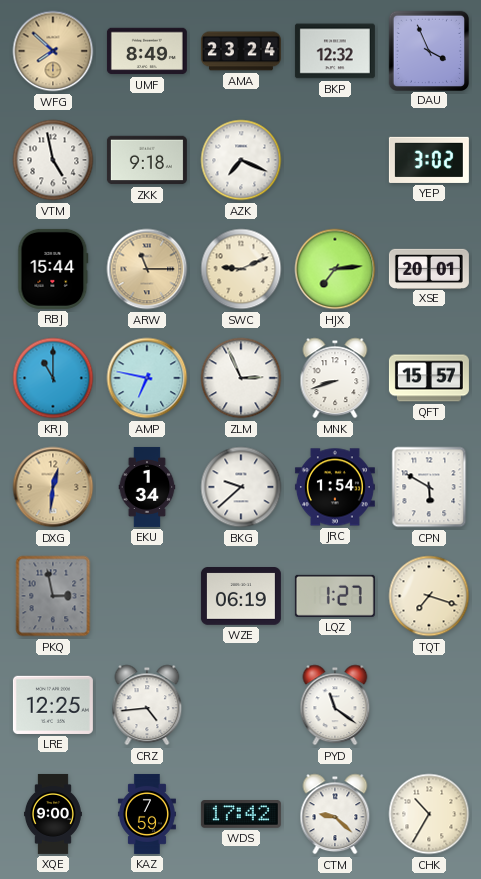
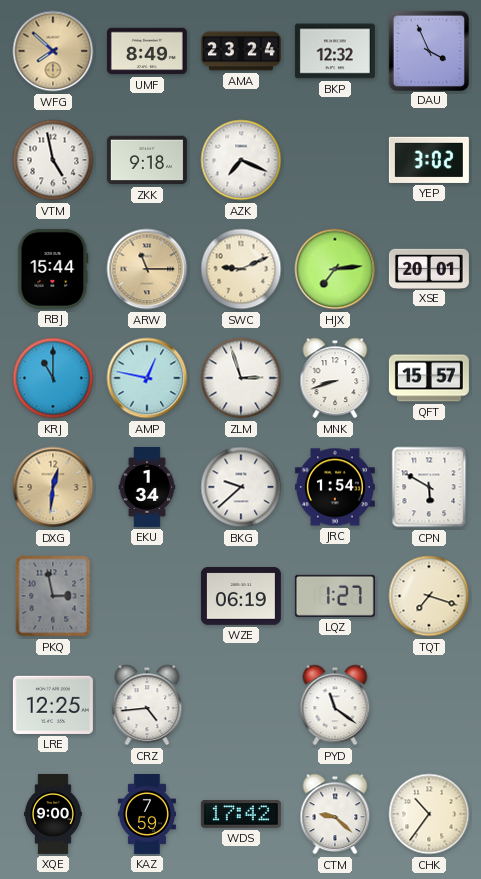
AMP: 6:47 -> 12:47
ZLM: 2:56 -> 2:57
CHK: 10:35 -> 10:36
